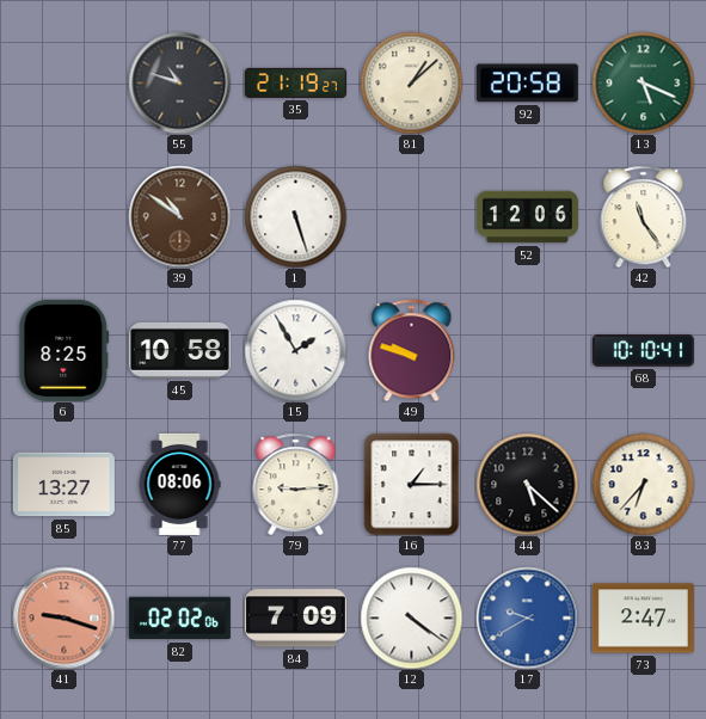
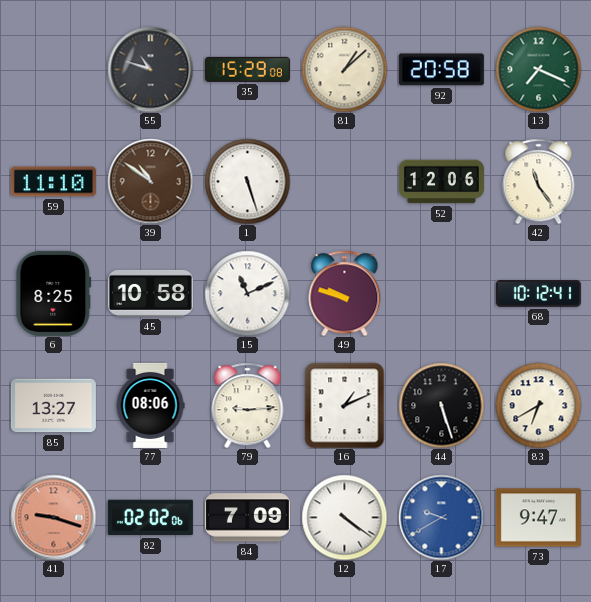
35: 21:19 -> 15:29
13: 5:19 -> 7:19
59: none -> 11:10
15: 1:55 -> 11:11
68: 10:10 -> 10:12
16: 1:15 -> 1:11
44: 5:22 -> 5:27
83: 6:37 -> 6:40
73: 2:47 -> 9:47
